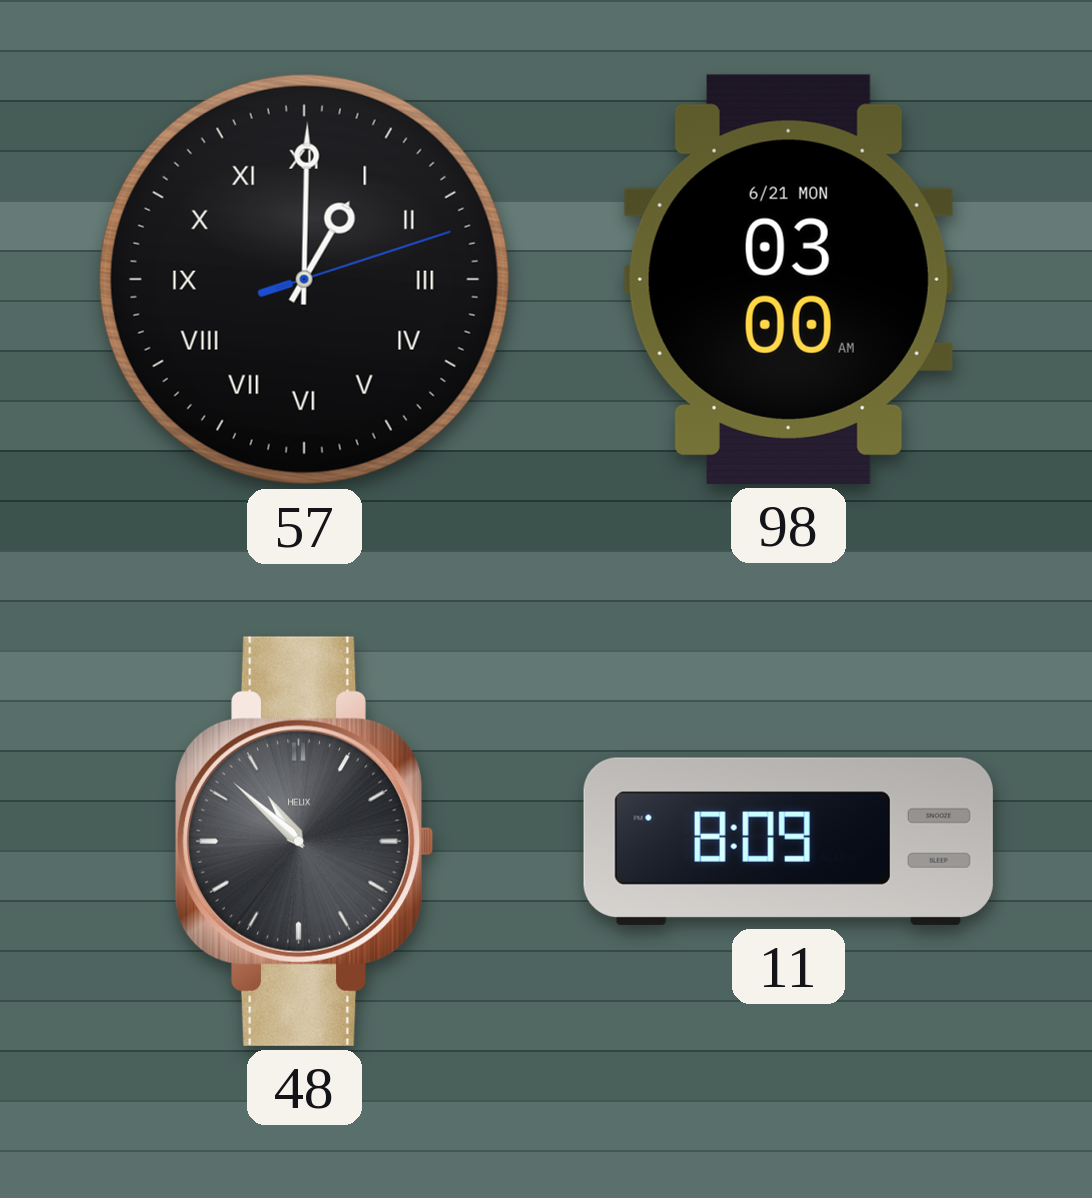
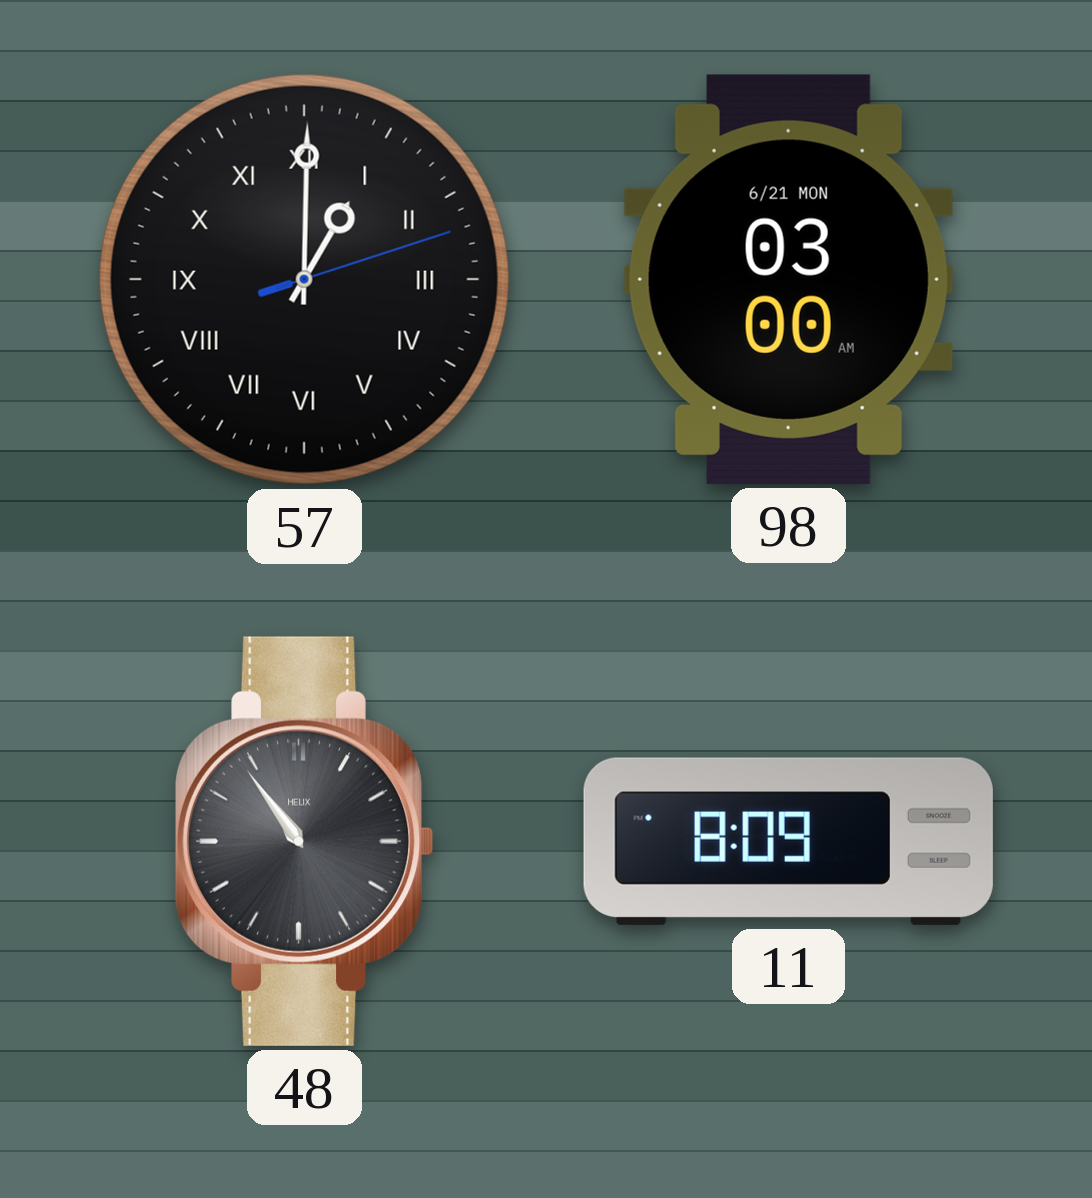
48: 10:52 -> 10:54
